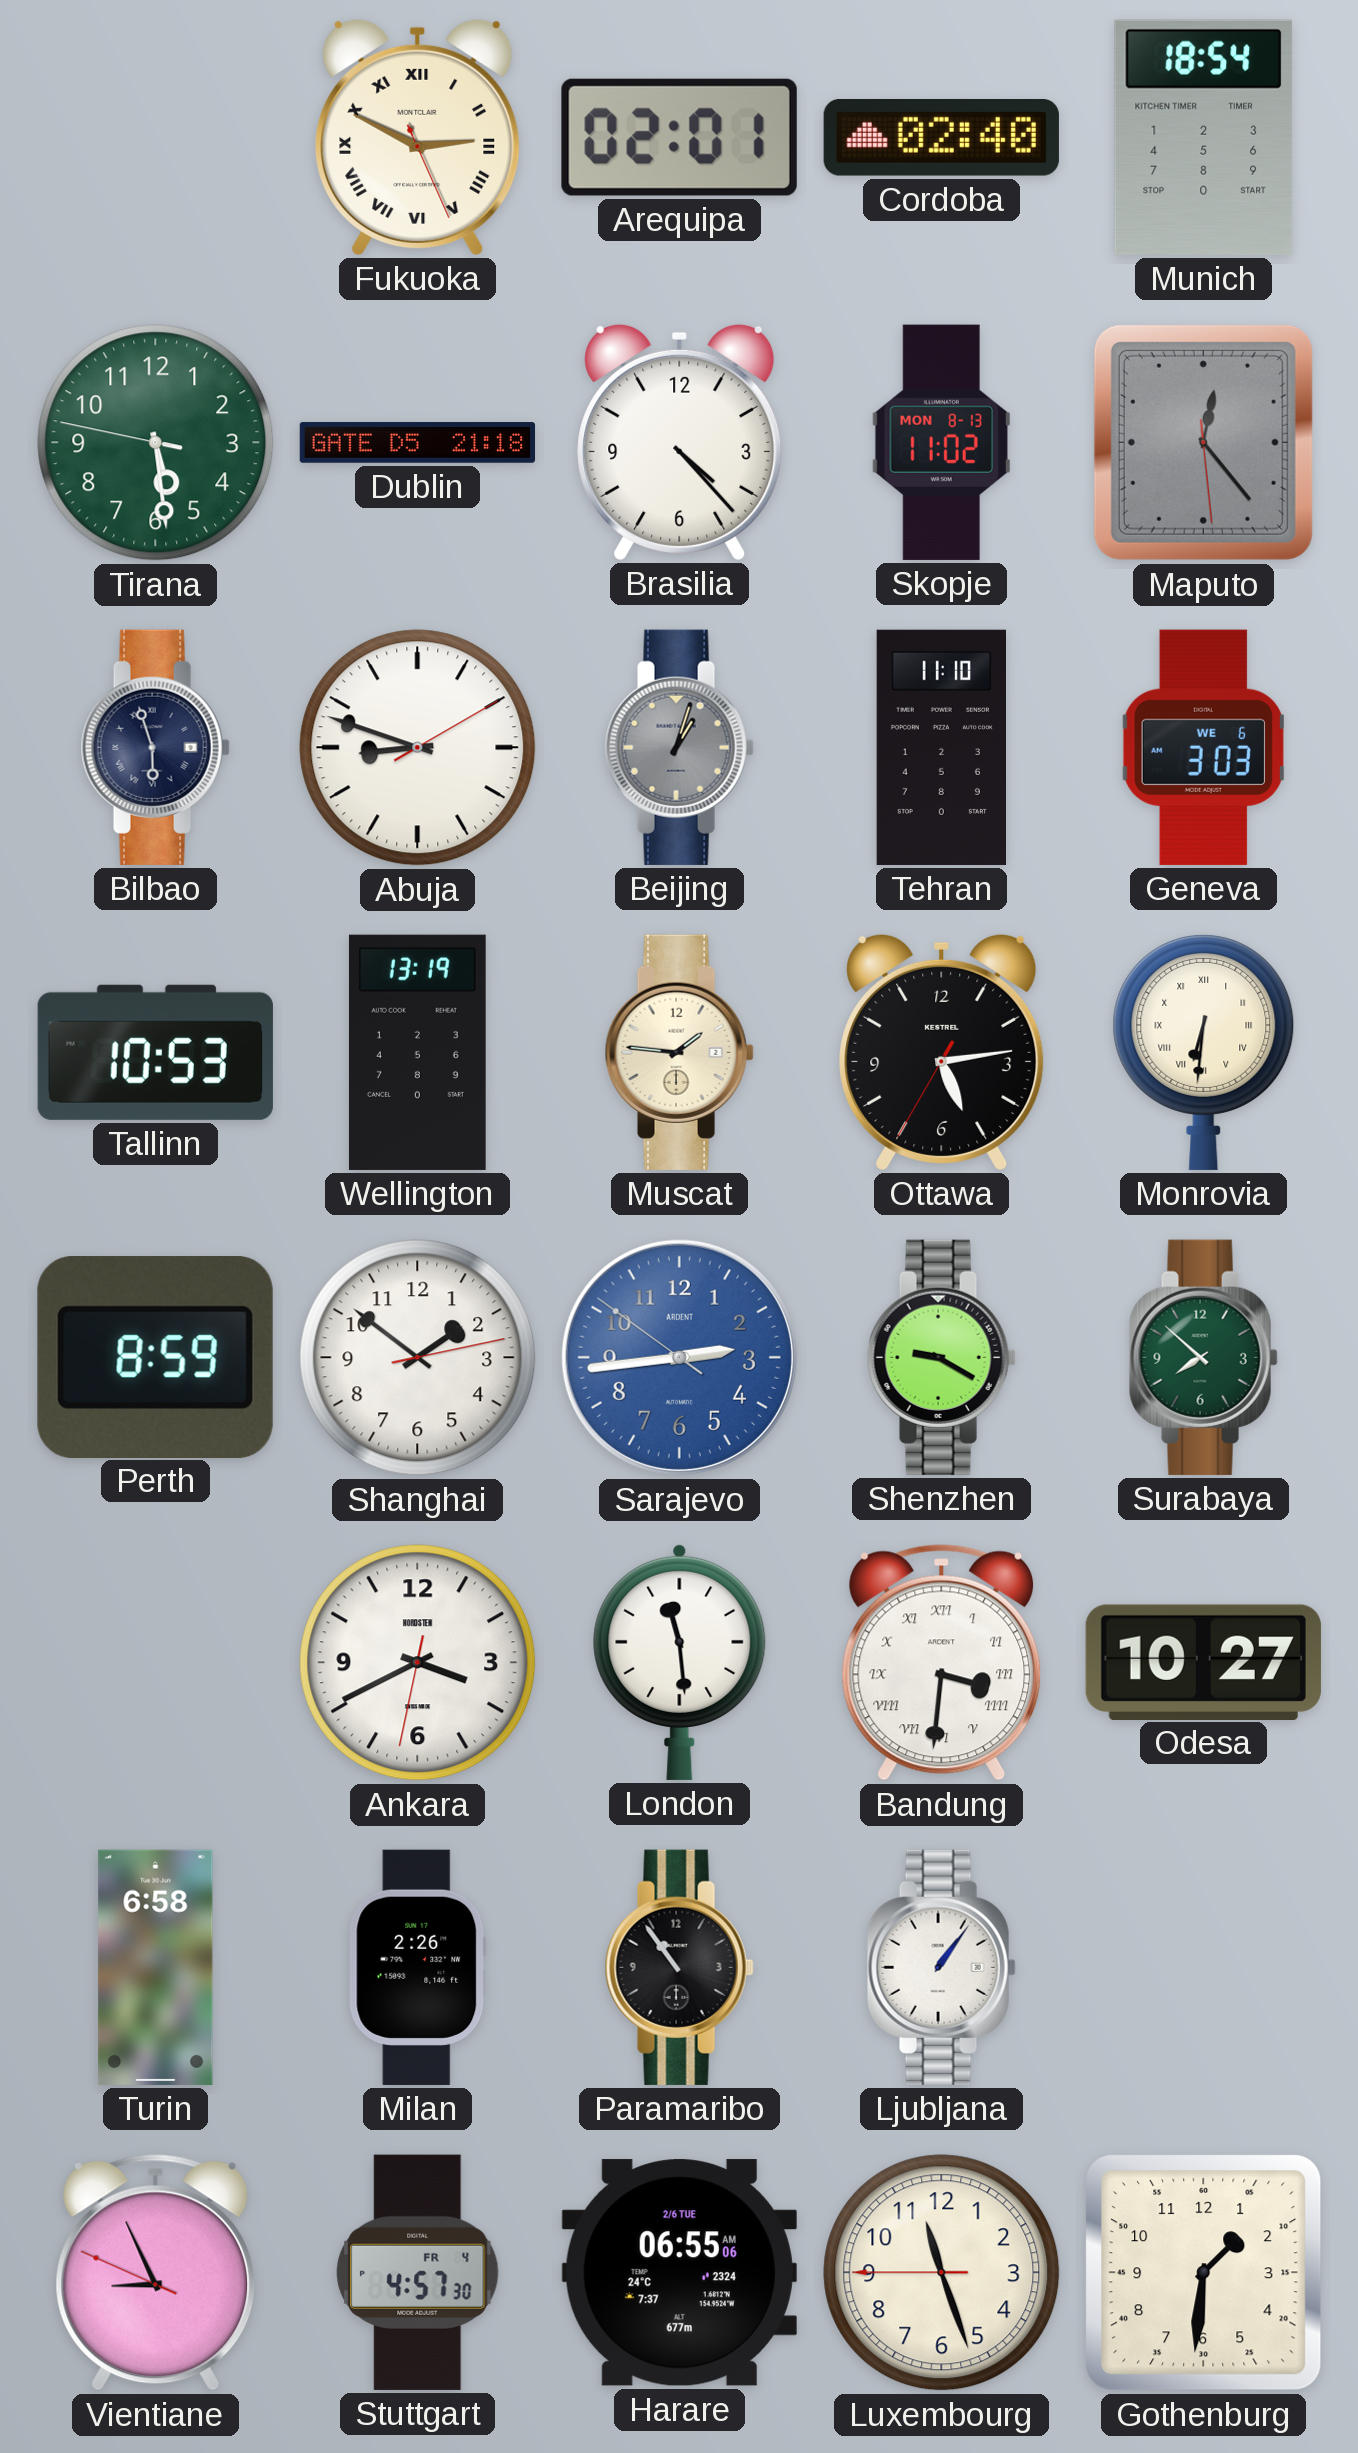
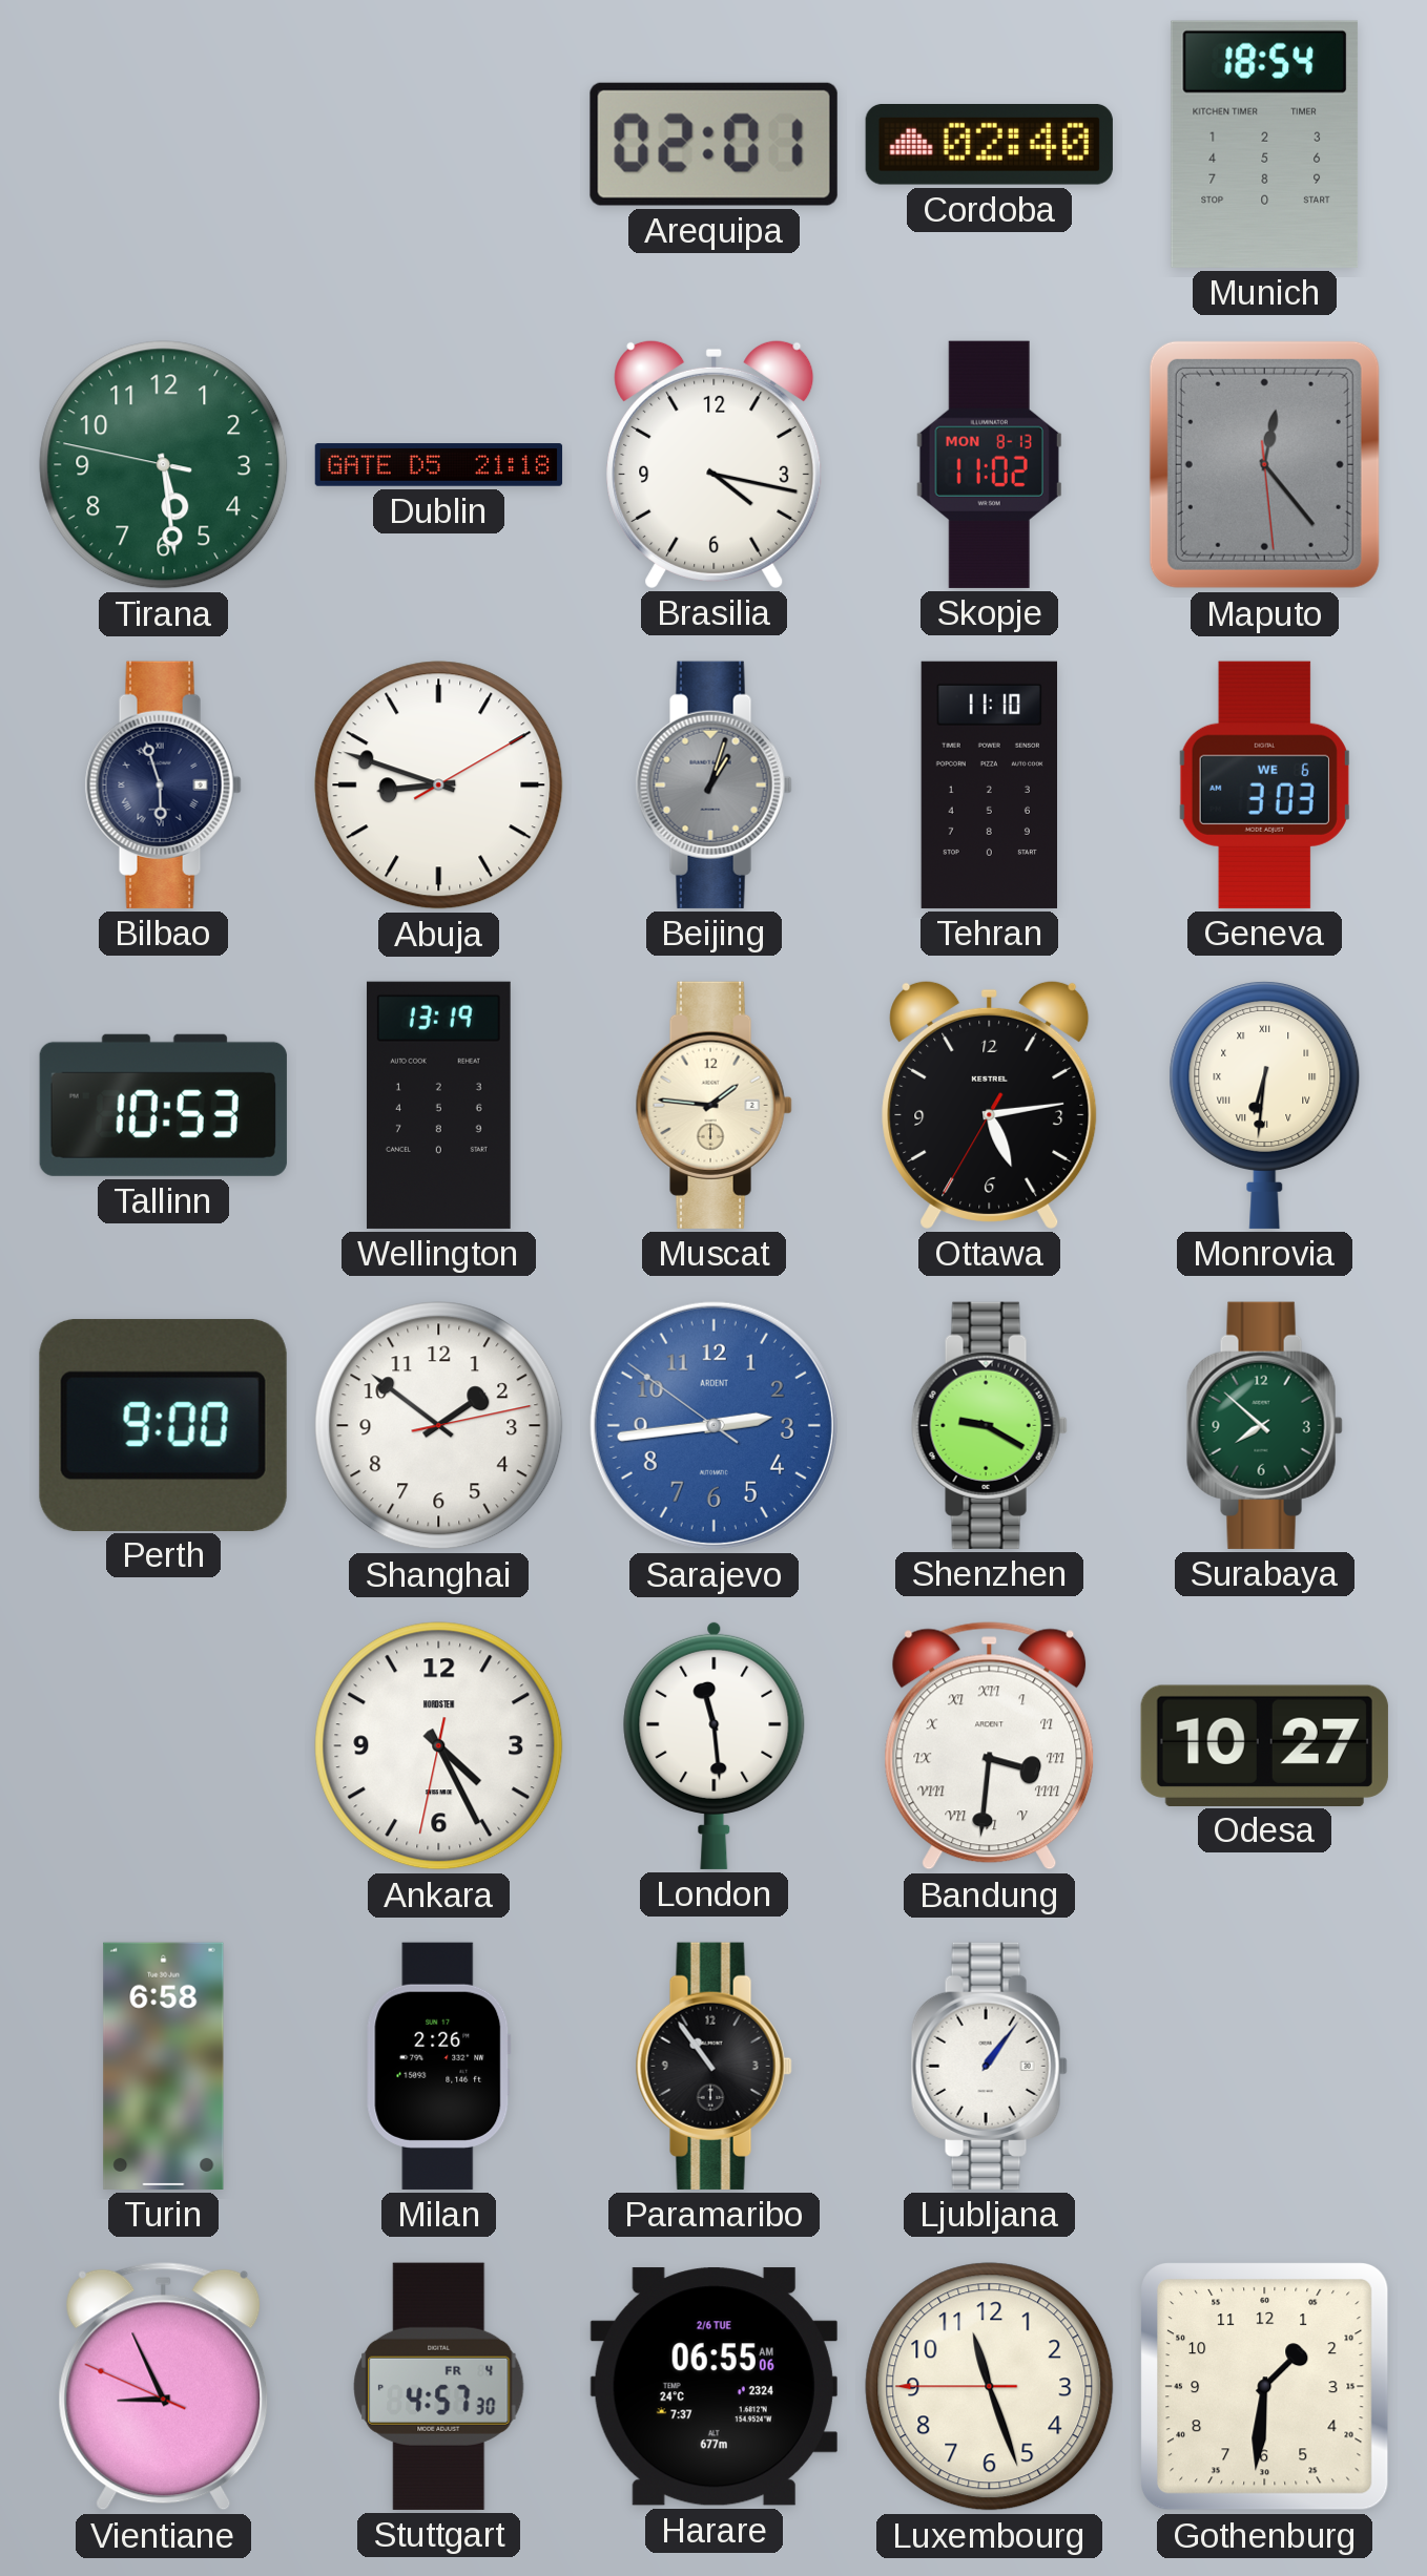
Fukuoka: 2:49 -> none
Brasilia: 4:23 -> 4:17
Perth: 8:59 -> 9:00
Ankara: 3:40 -> 4:25
